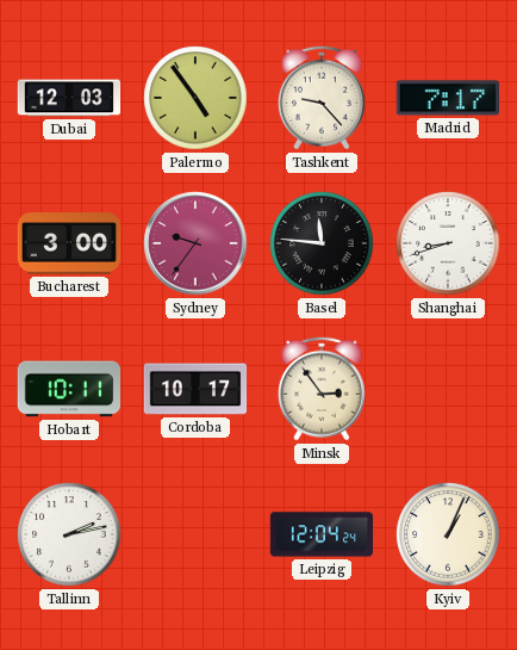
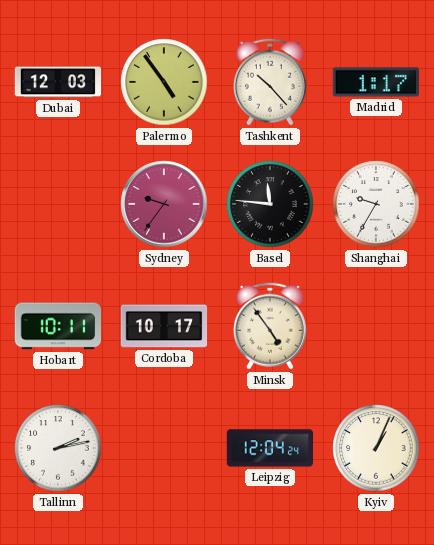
Tashkent: 9:23 -> 10:23
Madrid: 7:17 -> 1:17
Bucharest: 3:00 -> none
Shanghai: 8:42 -> 9:35
Minsk: 2:54 -> 4:54
